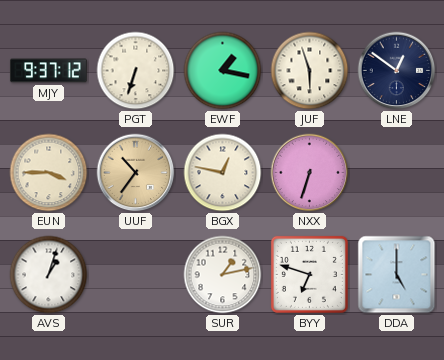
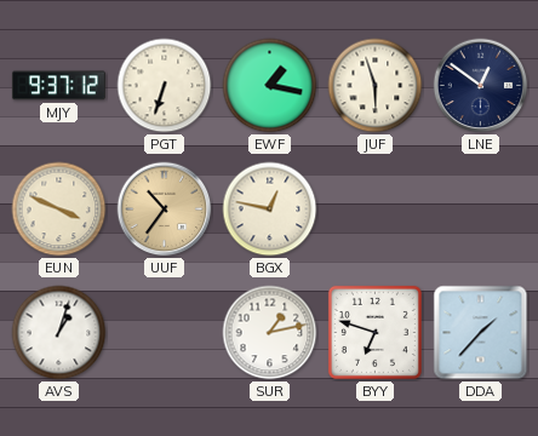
EUN: 3:45 -> 3:49
NXX: 6:33 -> none
DDA: 5:00 -> 1:37
